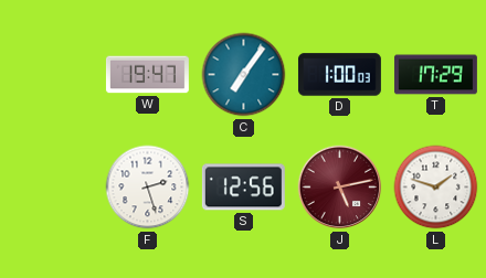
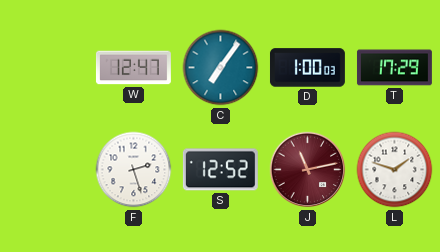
W: 19:47 -> 12:47
S: 12:56 -> 12:52
J: 5:13 -> 11:13
